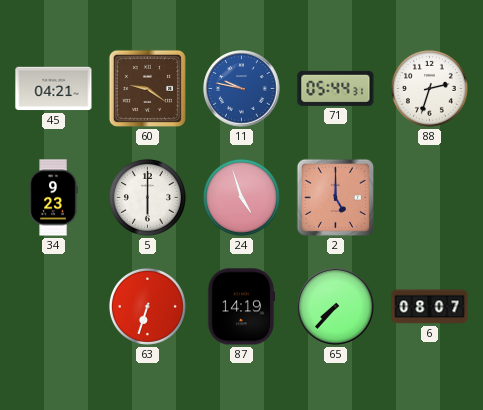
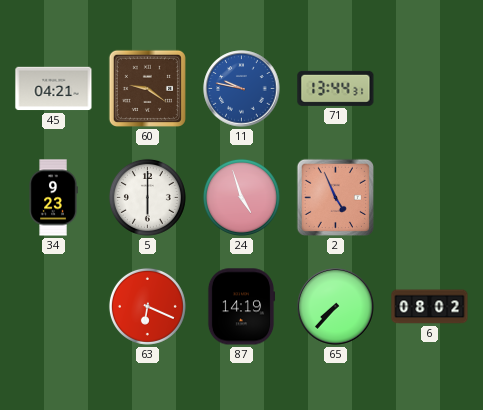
71: 05:44 -> 13:44
88: 2:33 -> none
2: 5:00 -> 4:56
63: 6:33 -> 6:19
6: 08:07 -> 08:02
